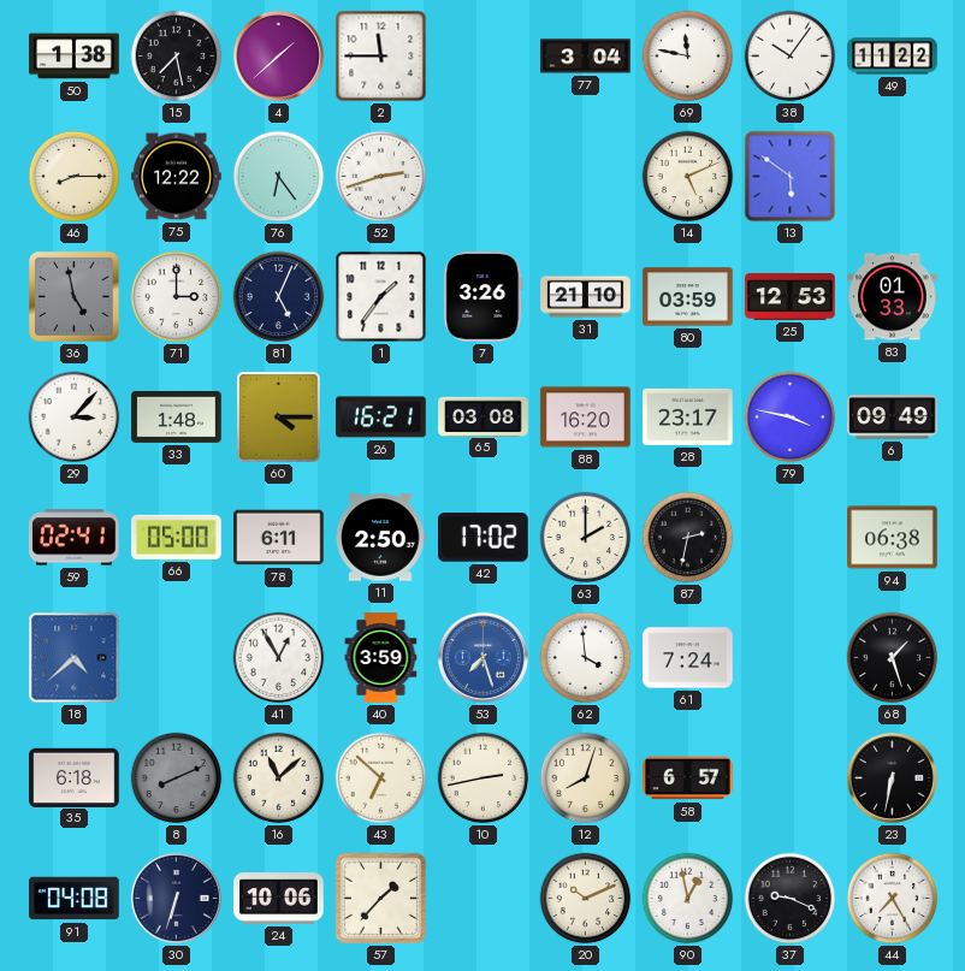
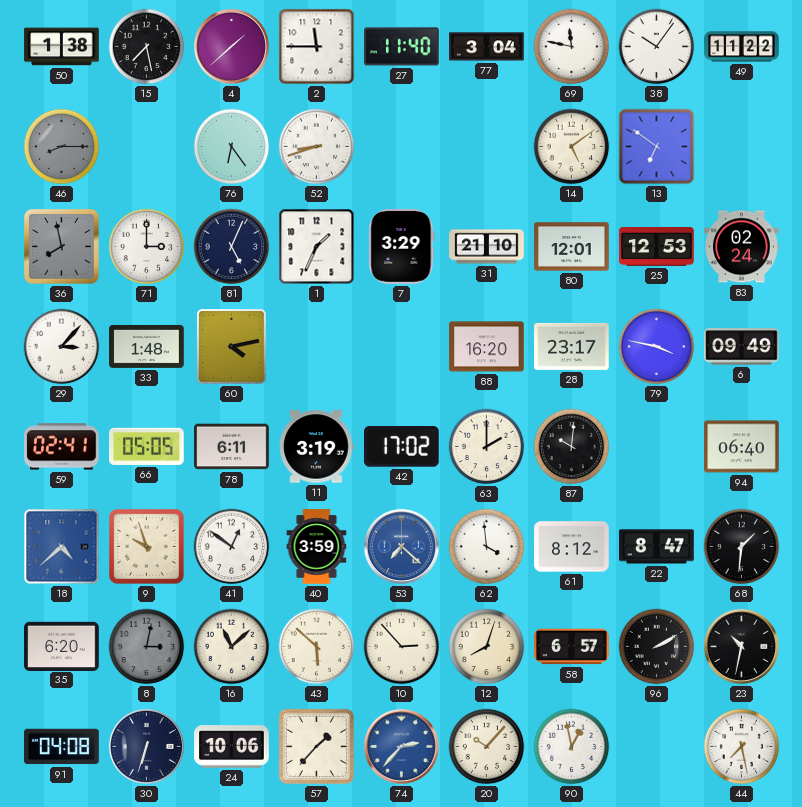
27: none -> 11:40
46 dial: cream -> grey
75: 12:22 -> none
52: 2:42 -> 8:42
14: 5:11 -> 5:09
13: 5:51 -> 6:51
36: 4:58 -> 7:58
1: 1:36 -> 1:34
7: 3:26 -> 3:29
80: 03:59 -> 12:01
83: 01:33 -> 02:24
60: 4:15 -> 4:13
26: 16:21 -> none
65: 03:08 -> none
66: 05:00 -> 05:05
11: 2:50 -> 3:19
87: 2:32 -> 10:01
94: 06:38 -> 06:40
9: none -> 9:57
41: 12:55 -> 12:51
53: 7:27 -> 7:22
61: 7:24 -> 8:12
22: none -> 8:47
68: 1:27 -> 1:31
35: 6:18 -> 6:20
8: 8:11 -> 3:02
43: 6:52 -> 5:52
10: 2:43 -> 2:53
96: none -> 2:10
23: 6:32 -> 10:32
74: none -> 2:37
20: 10:11 -> 10:07
37: 9:19 -> none
44: 7:25 -> 7:28
